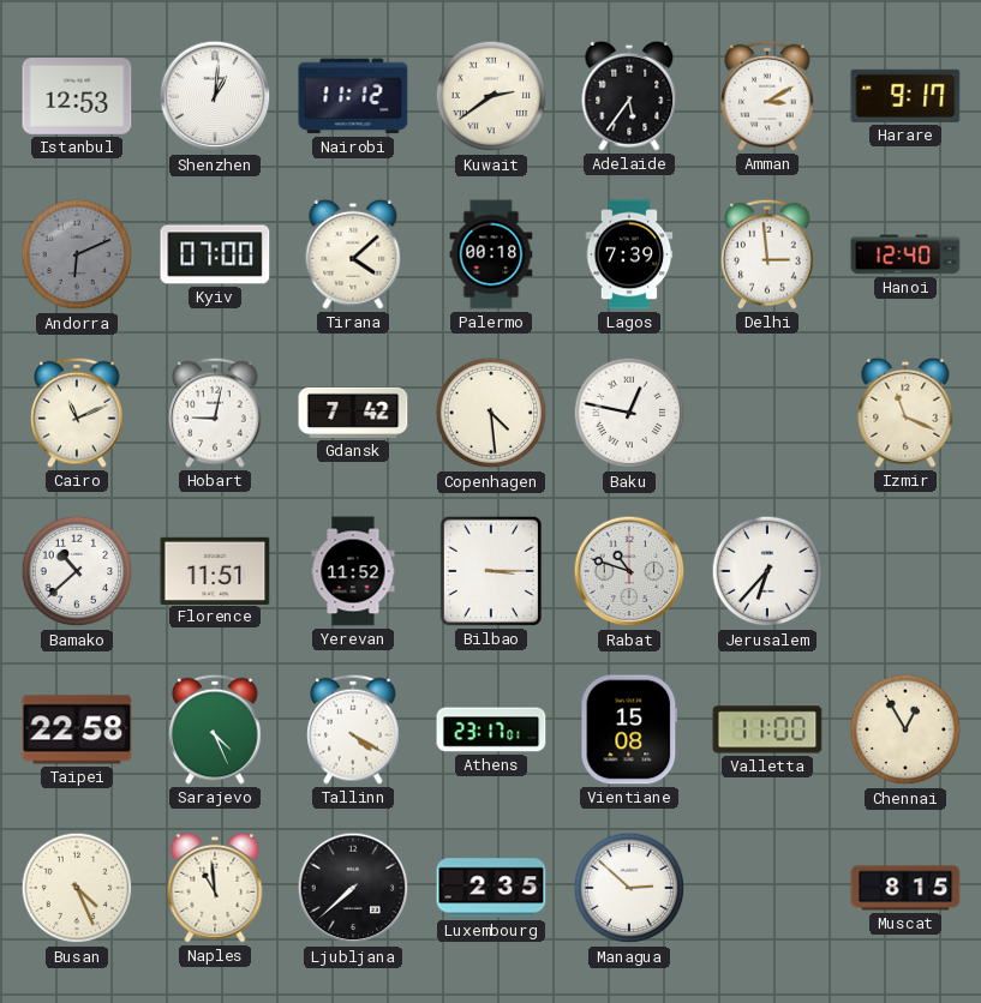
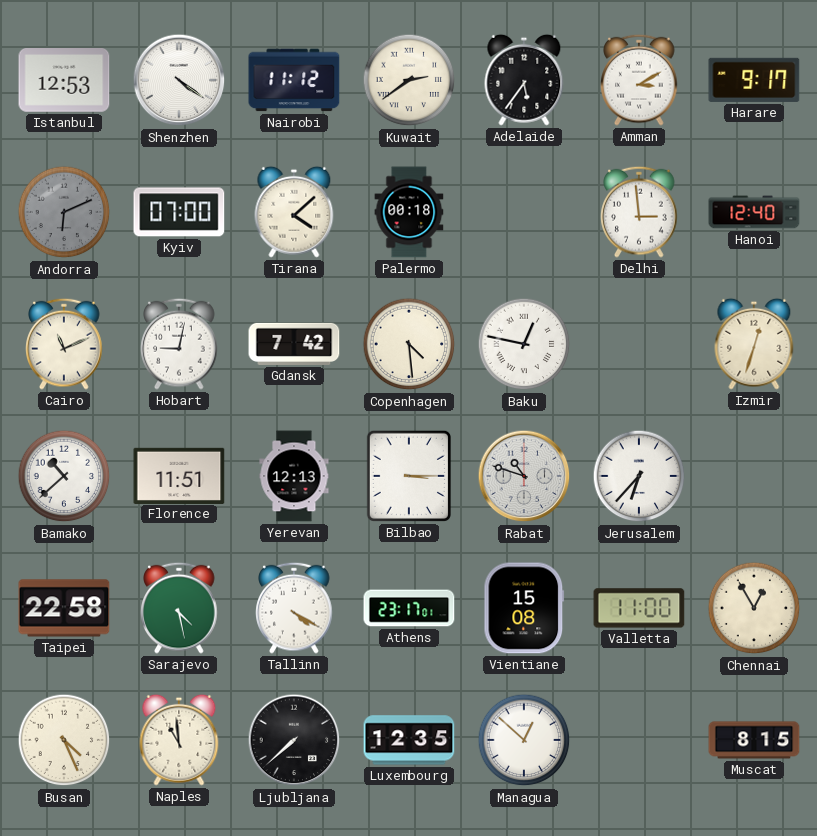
Shenzhen: 1:01 -> 4:21
Lagos: 7:39 -> none
Izmir: 11:19 -> 12:33
Yerevan: 11:52 -> 12:13
Sarajevo: 4:26 -> 4:28
Luxembourg: 2:35 -> 12:35
Managua: 2:52 -> 12:52
